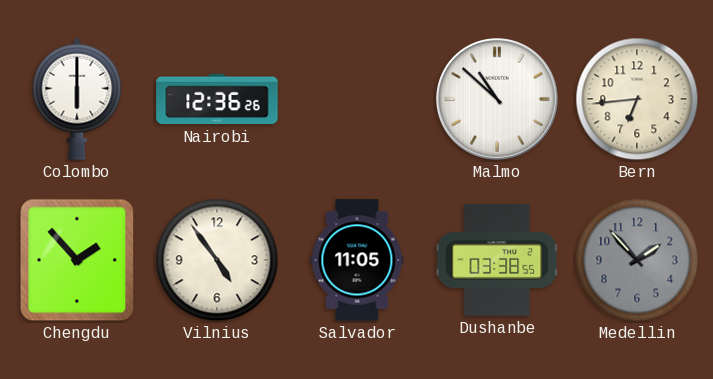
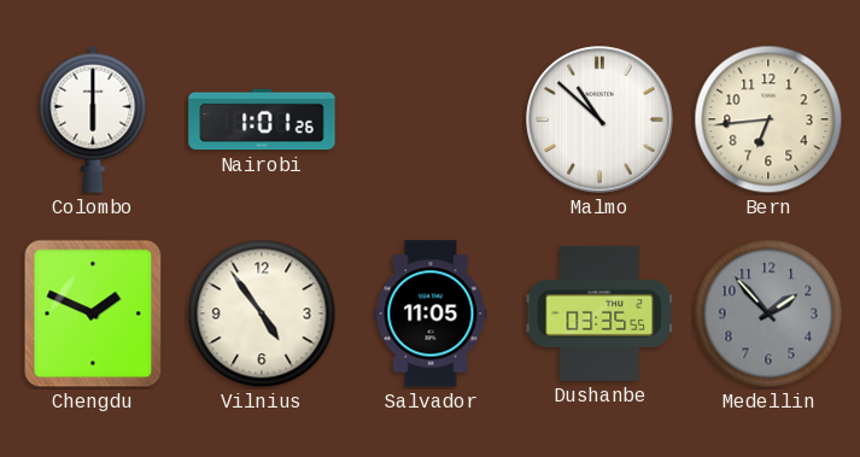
Nairobi: 12:36 -> 1:01
Chengdu: 1:53 -> 1:49
Dushanbe: 03:38 -> 03:35
